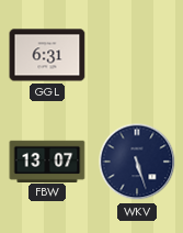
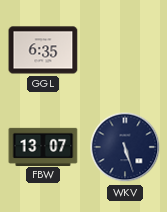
GGL: 6:31 -> 6:35
